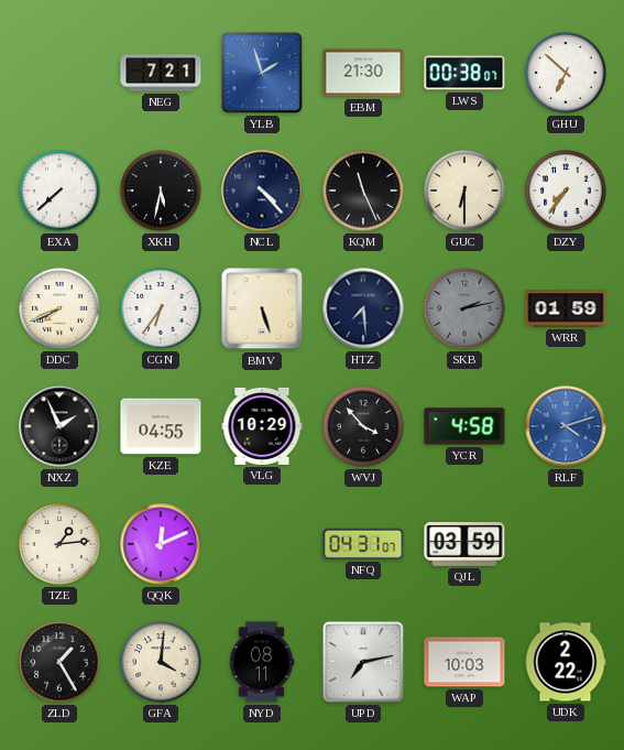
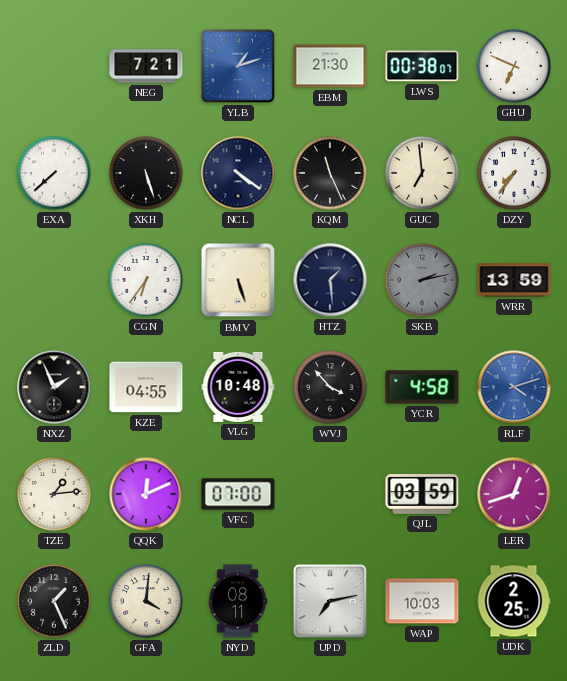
YLB: 1:57 -> 1:12
GHU: 6:52 -> 6:49
XKH: 5:32 -> 5:27
NCL: 4:23 -> 4:21
GUC: 6:30 -> 6:59
DDC: 7:41 -> none
HTZ: 7:29 -> 1:29
WRR: 01:59 -> 13:59
VLG: 10:29 -> 10:48
VFC: none -> 07:00
NFQ: 04:31 -> none
LER: none -> 12:42
ZLD: 1:25 -> 1:26
UDK: 2:22 -> 2:25
